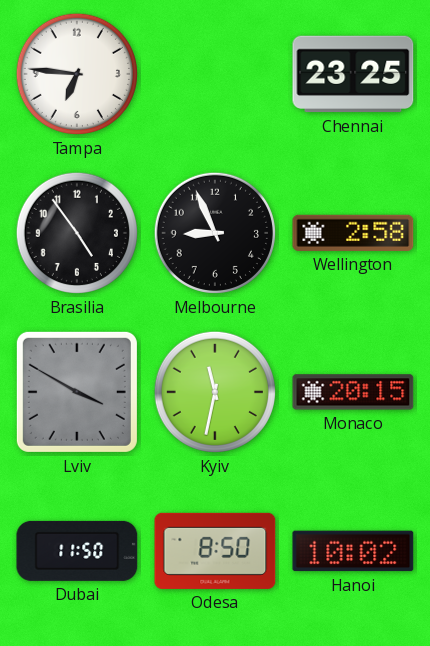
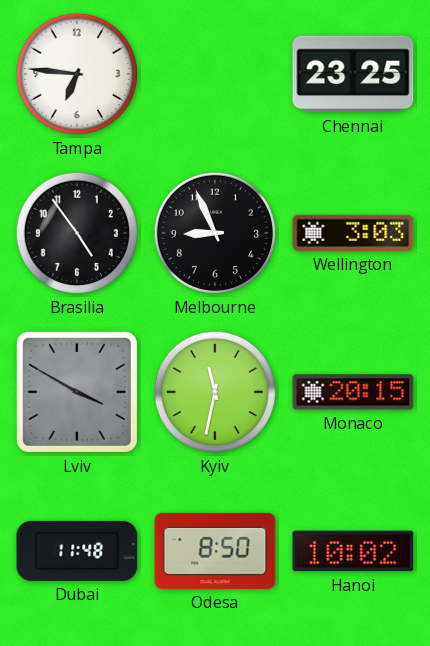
Wellington: 2:58 -> 3:03
Dubai: 11:50 -> 11:48
